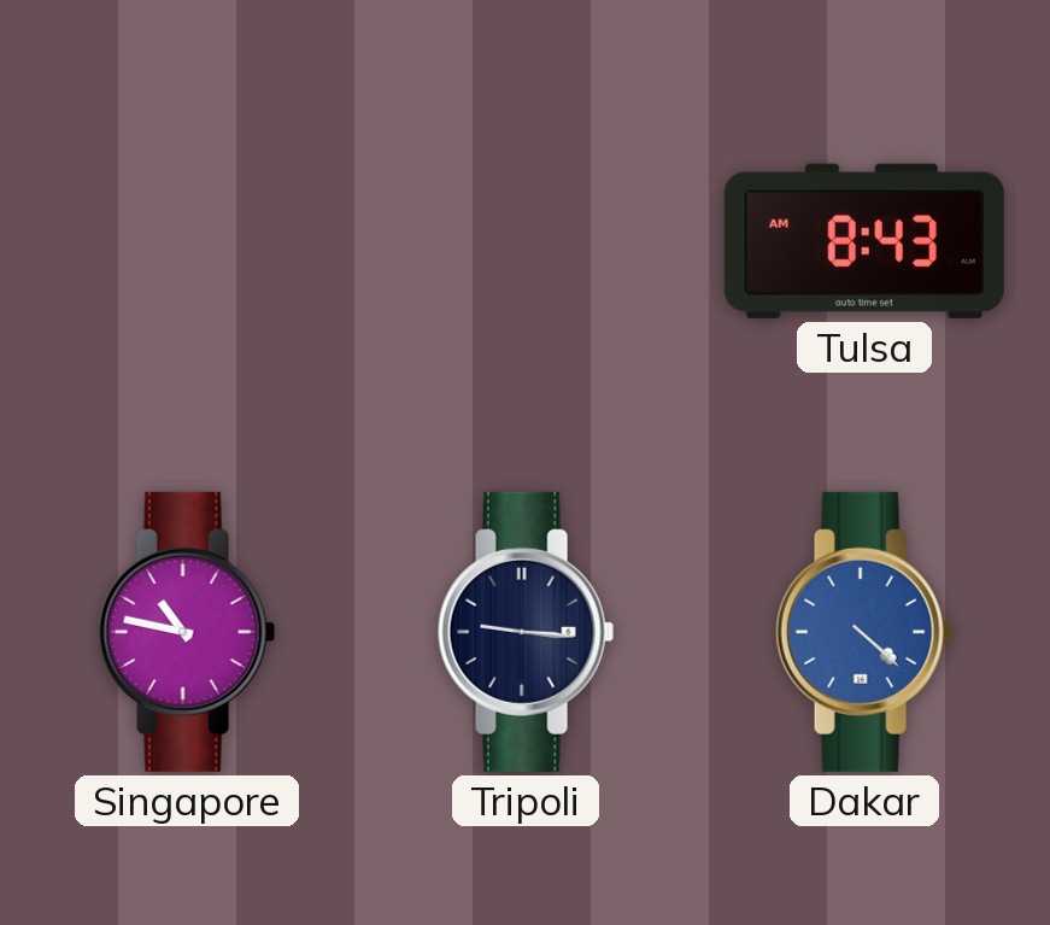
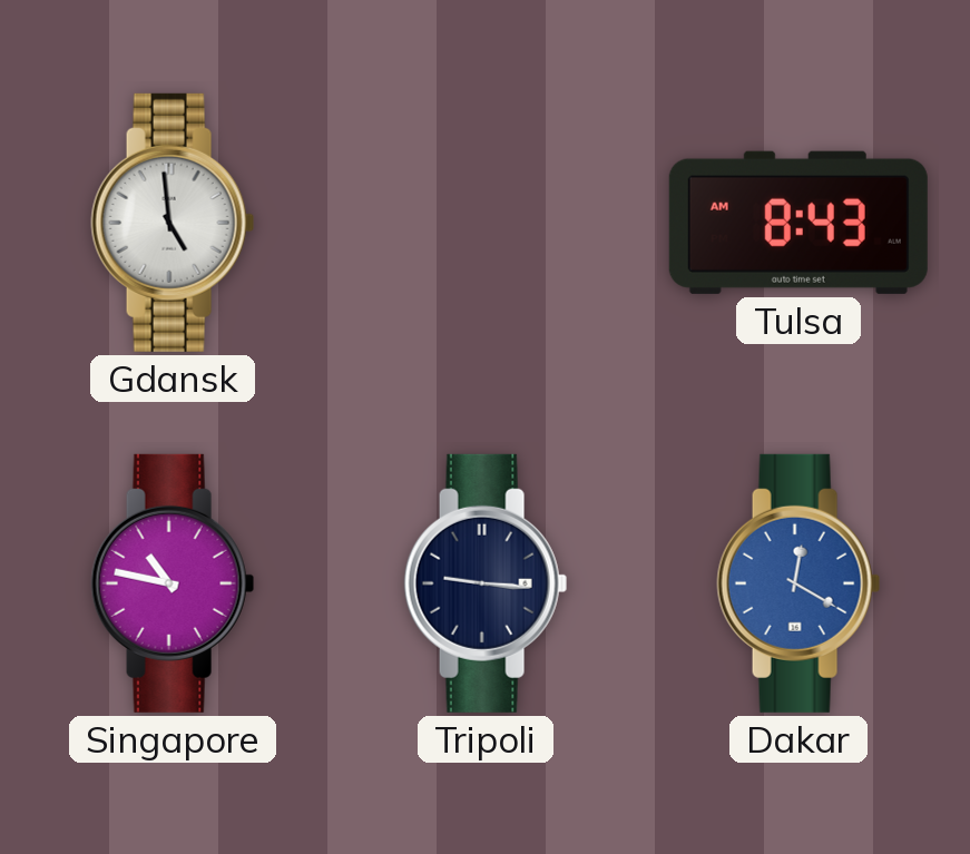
Gdansk: none -> 4:59
Dakar: 4:22 -> 12:20
